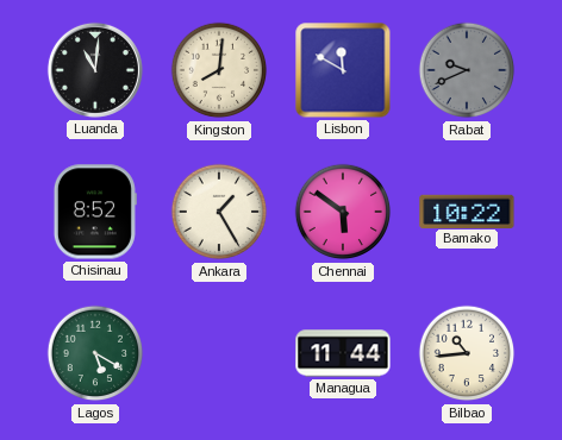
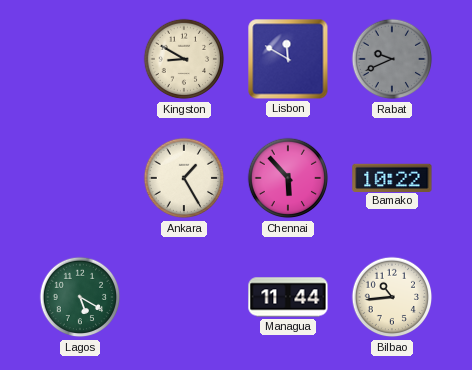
Luanda: 11:01 -> none
Kingston: 8:01 -> 8:50
Chisinau: 8:52 -> none
Chennai: 5:51 -> 5:53
